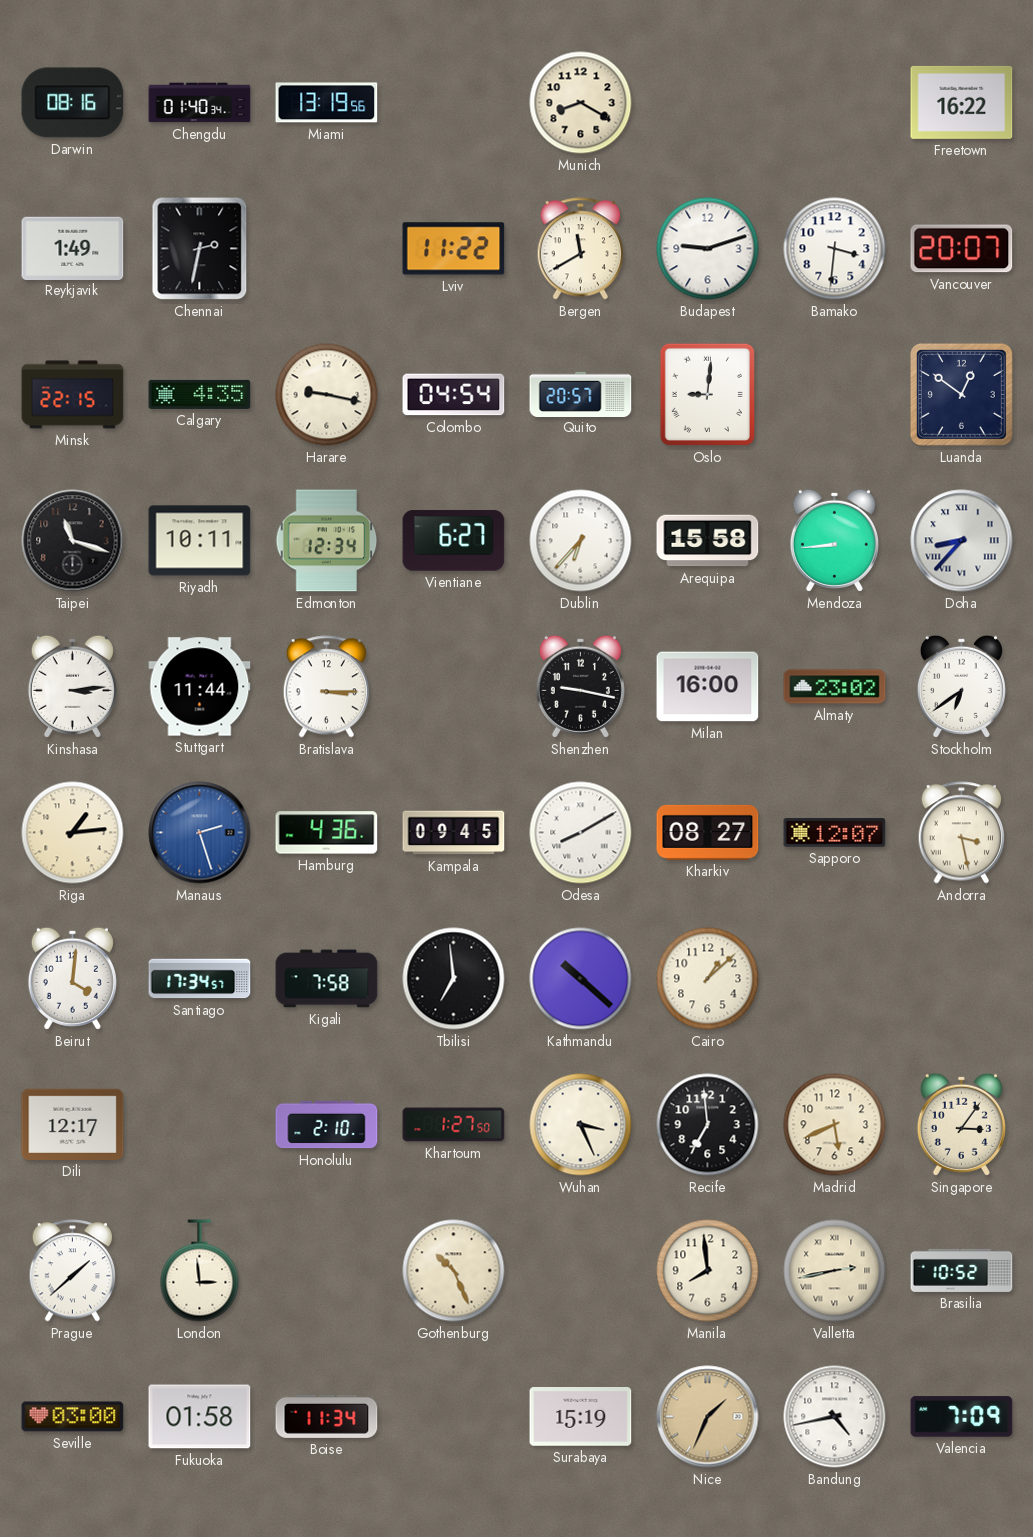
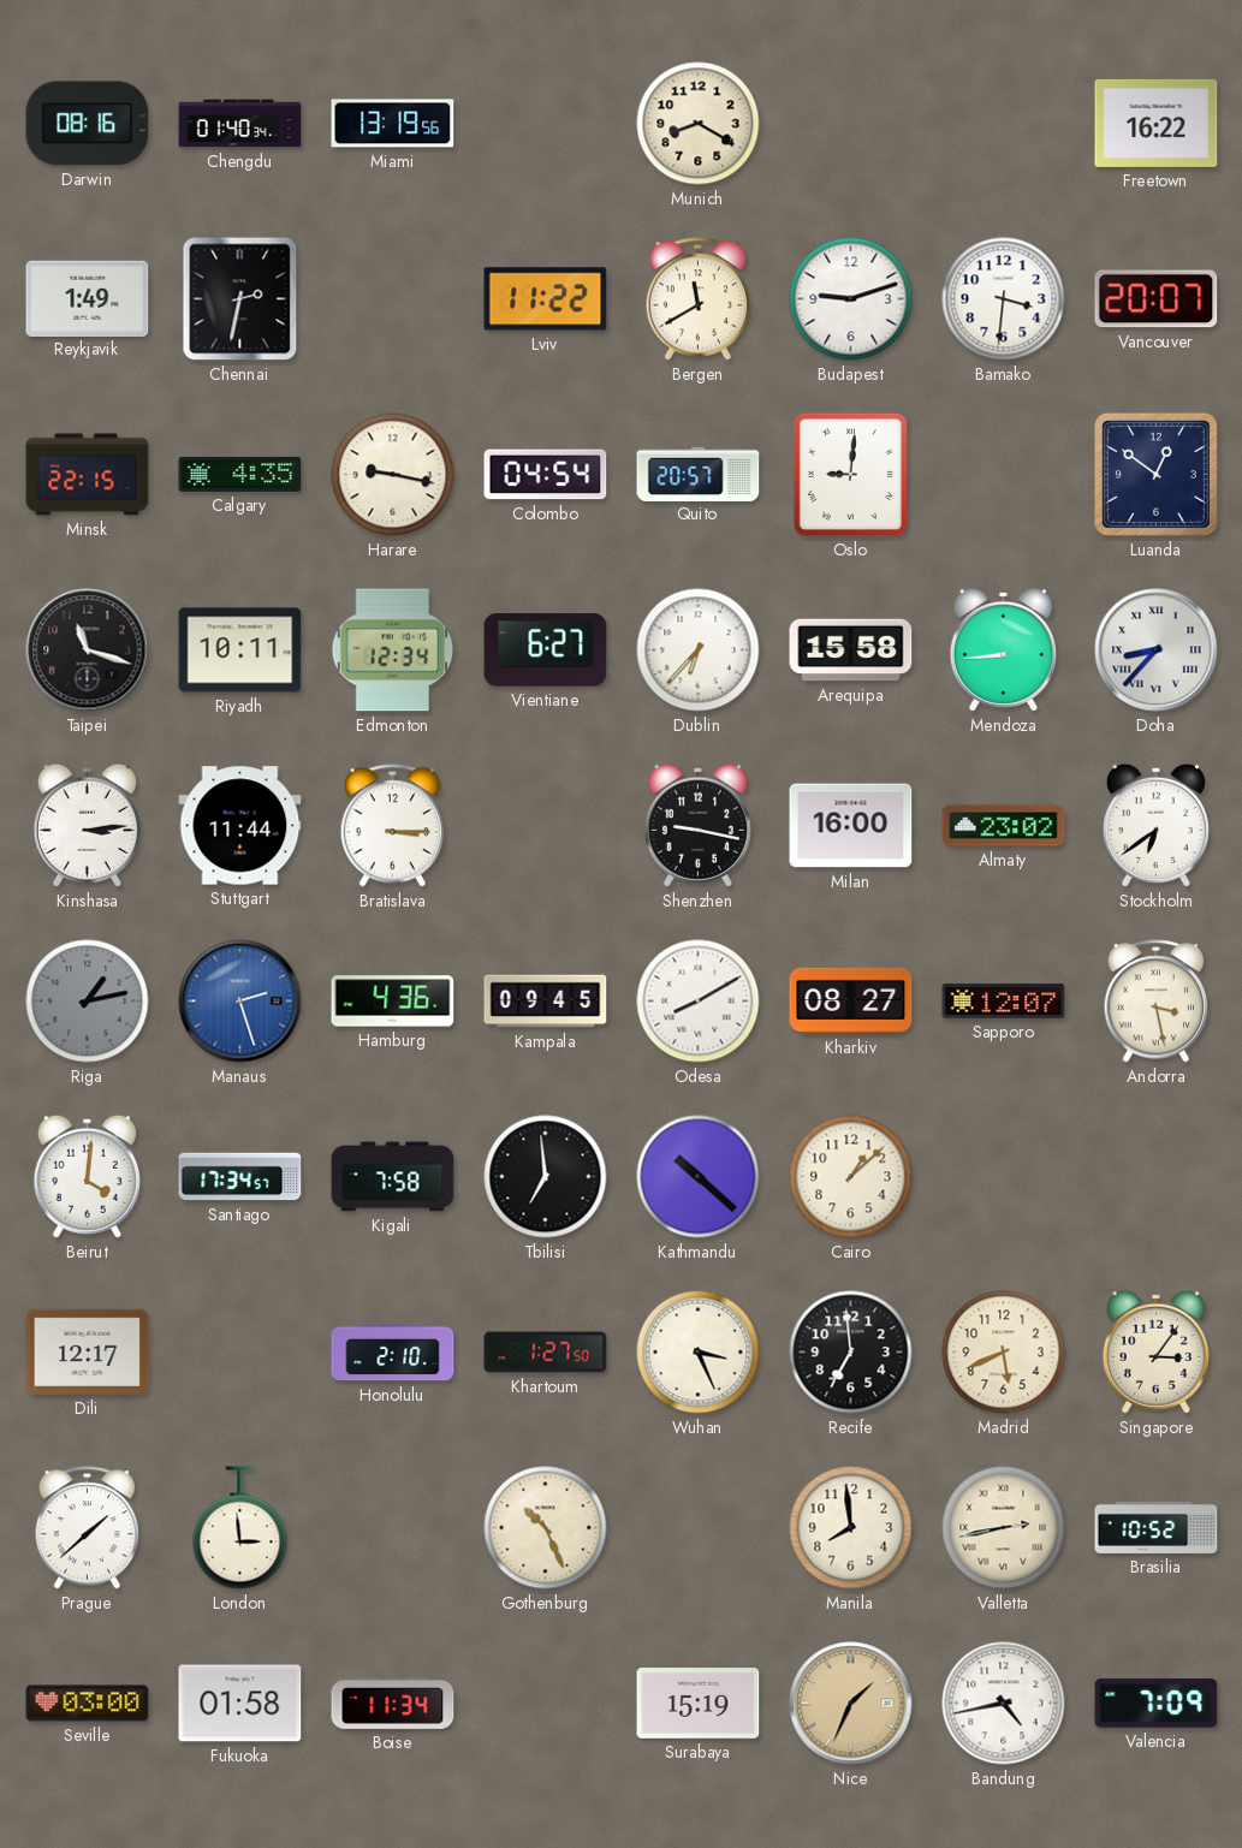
Riga: 1:14 -> 1:13
Riga dial: cream -> grey
